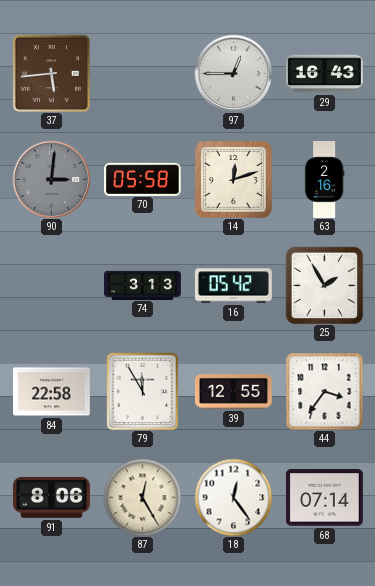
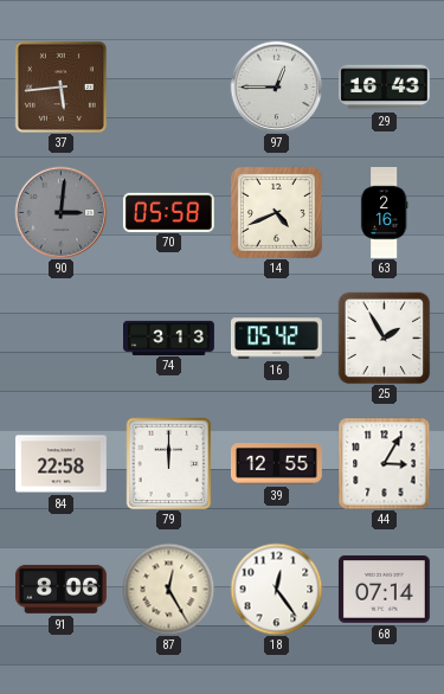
14: 12:12 -> 4:41
79: 11:55 -> 12:00
44: 3:36 -> 3:05
